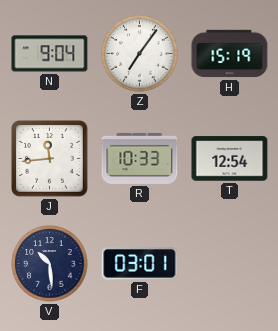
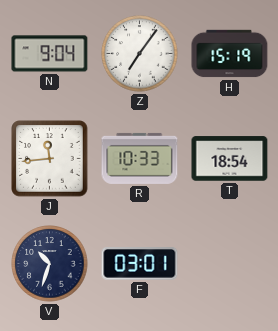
T: 12:54 -> 18:54
V: 10:29 -> 10:33
